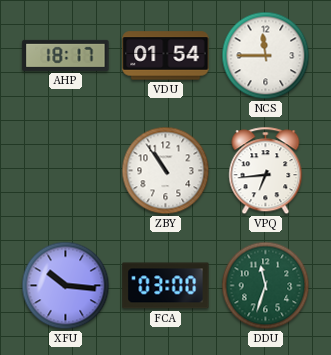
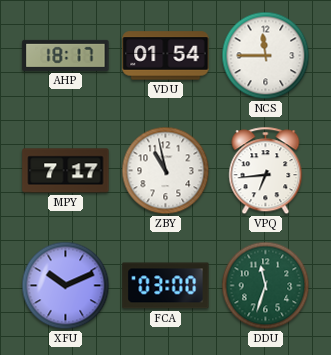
MPY: none -> 7:17
ZBY: 10:54 -> 10:58
XFU: 10:16 -> 10:11
